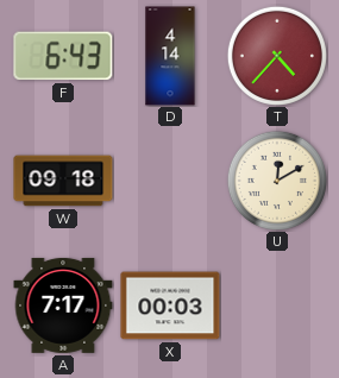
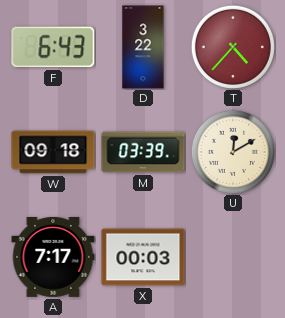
D: 4:14 -> 3:22
M: none -> 03:39
